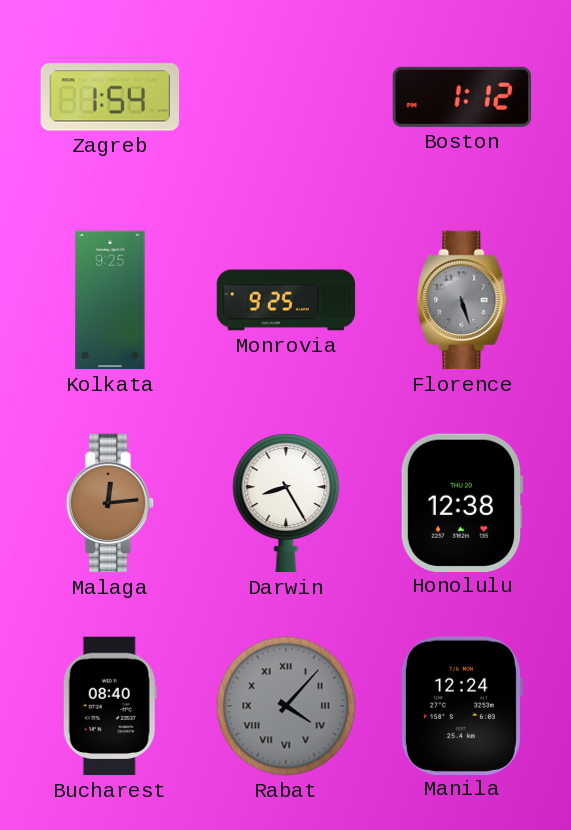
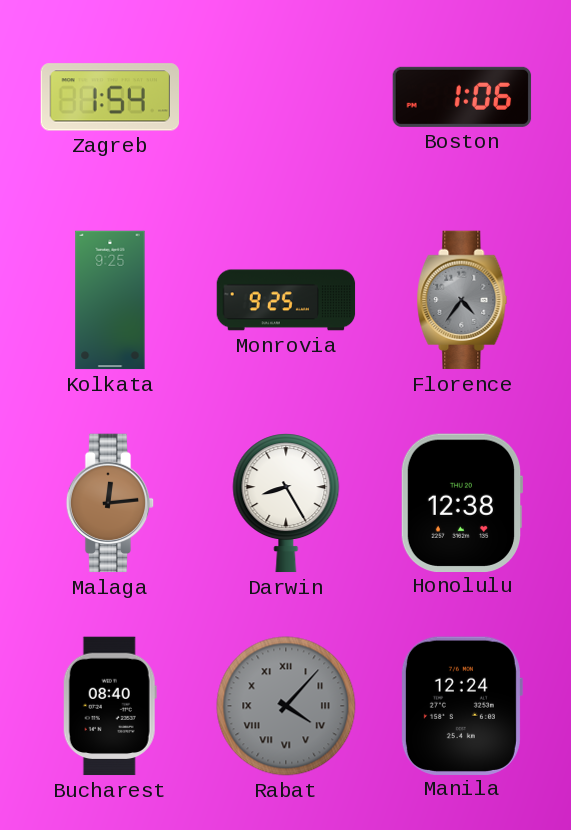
Boston: 1:12 -> 1:06
Florence: 5:27 -> 4:36
